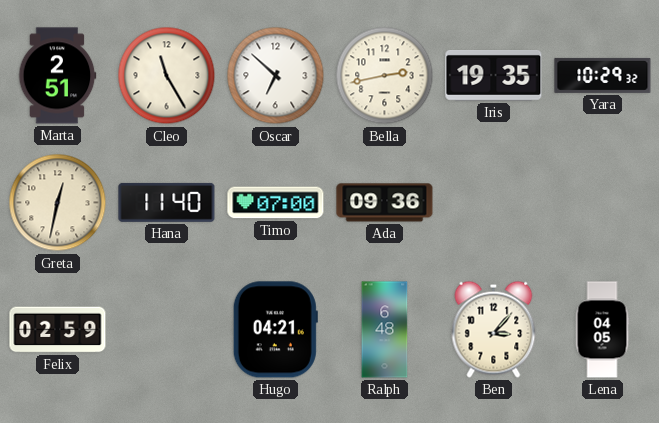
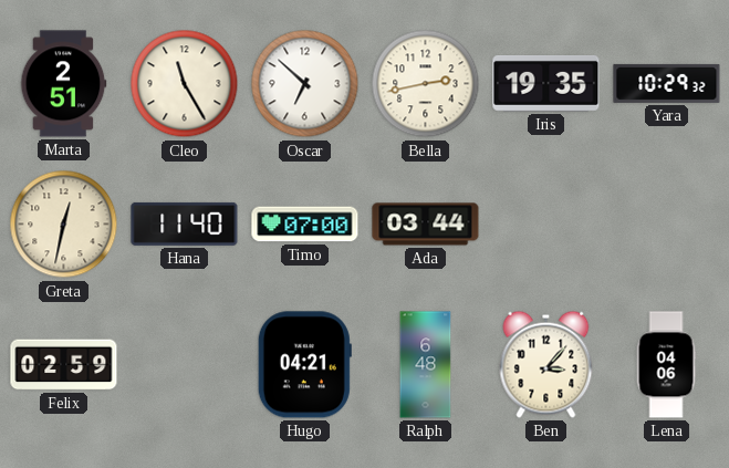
Ada: 09:36 -> 03:44
Lena: 04:05 -> 04:06
